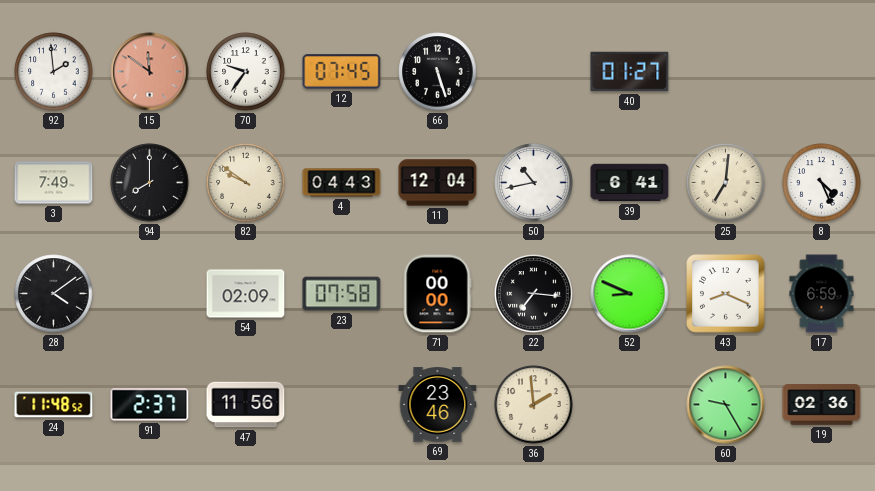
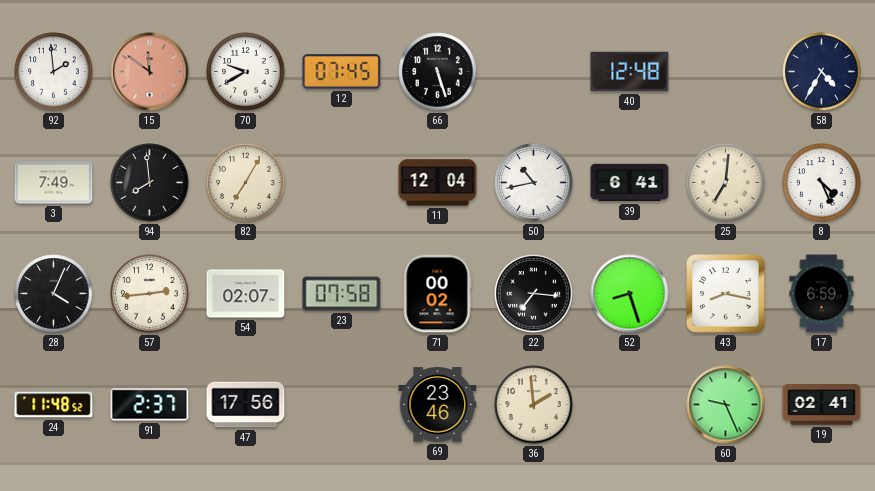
70: 9:36 -> 9:40
40: 01:27 -> 12:48
58: none -> 4:35
94: 8:00 -> 7:59
82: 9:51 -> 7:05
4: 04:43 -> none
28: 4:09 -> 4:04
57: none -> 2:44
54: 02:09 -> 02:07
71: 00:00 -> 00:02
52: 8:49 -> 8:27
43: 8:19 -> 8:17
47: 11:56 -> 17:56
60: 9:25 -> 9:26
19: 02:36 -> 02:41
